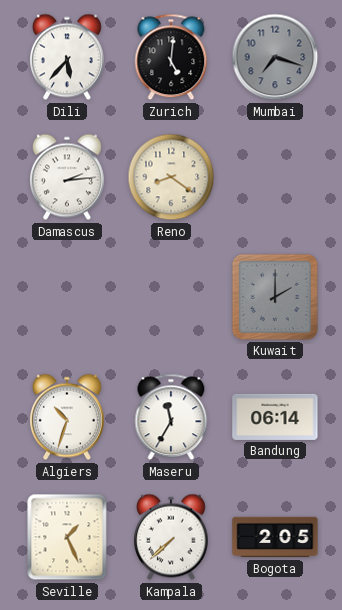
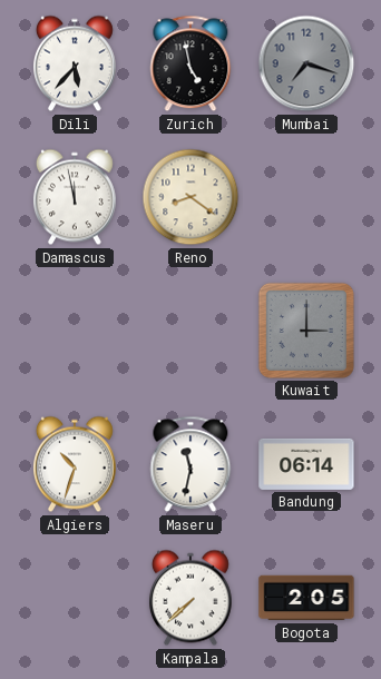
Zurich: 5:01 -> 4:58
Damascus: 2:14 -> 11:58
Kuwait: 2:00 -> 3:00
Maseru: 11:35 -> 11:32
Seville: 1:26 -> none
